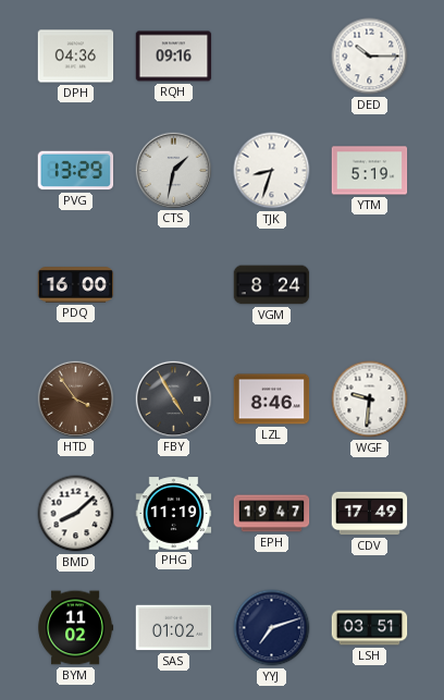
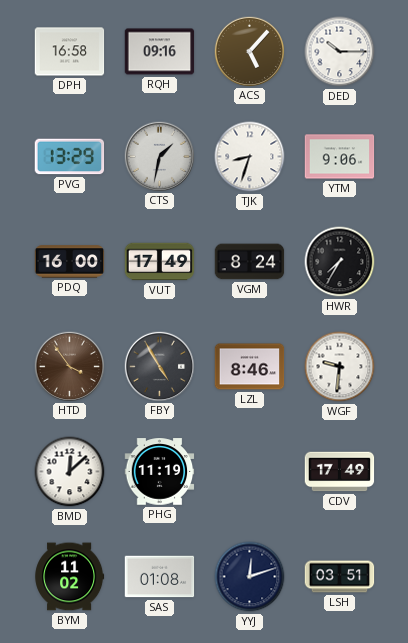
DPH: 04:36 -> 16:58
ACS: none -> 5:07
YTM: 5:19 -> 9:06
VUT: none -> 17:49
HWR: none -> 7:35
BMD: 8:08 -> 12:08
EPH: 19:47 -> none
SAS: 01:02 -> 01:08
YYJ: 7:12 -> 12:12
